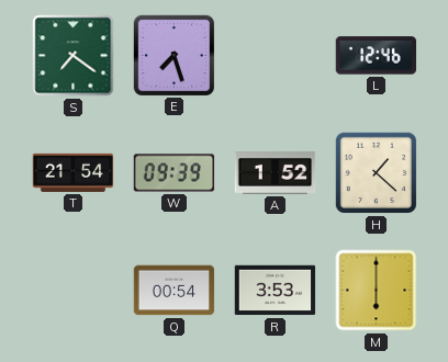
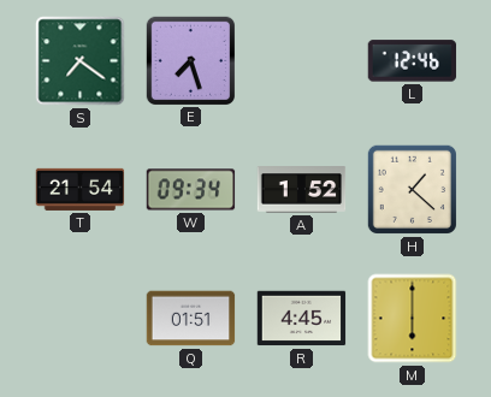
W: 09:39 -> 09:34
Q: 00:54 -> 01:51
R: 3:53 -> 4:45
